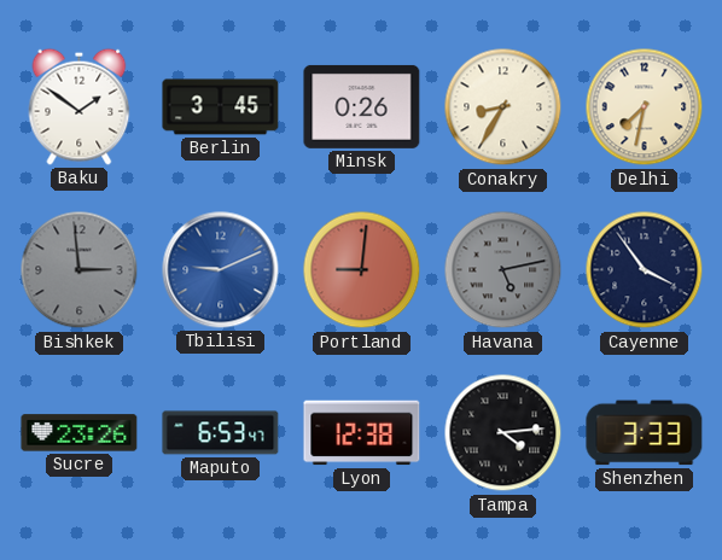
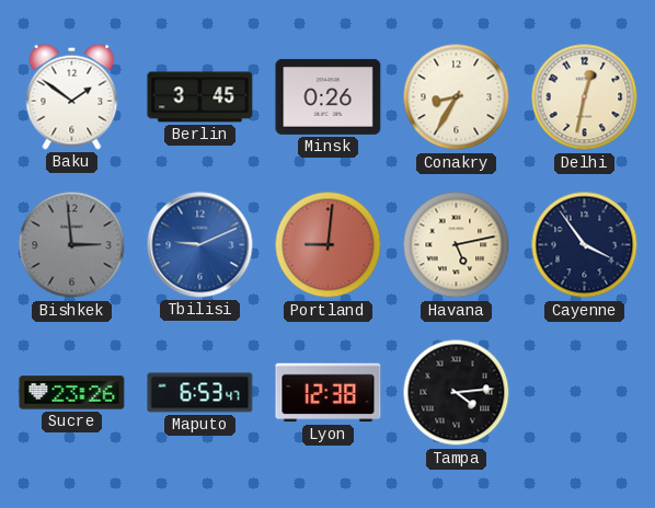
Delhi: 7:32 -> 12:32
Havana dial: grey -> cream
Shenzhen: 3:33 -> none
